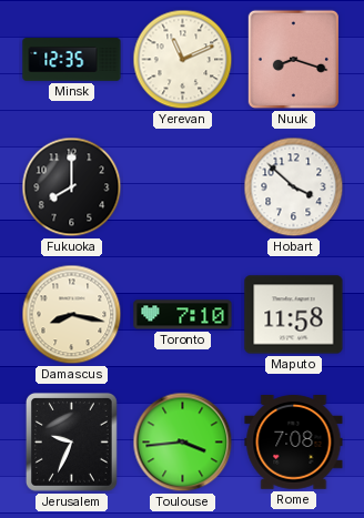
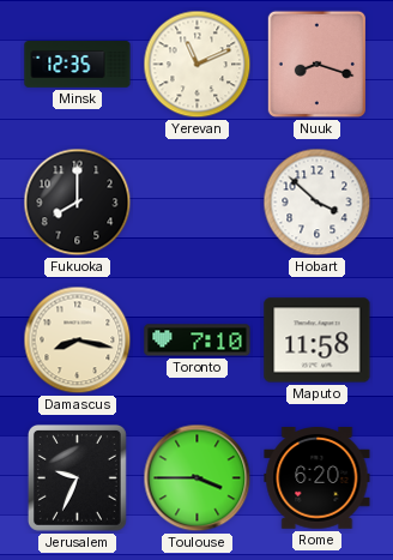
Toulouse: 3:44 -> 3:45
Rome: 7:08 -> 6:20
